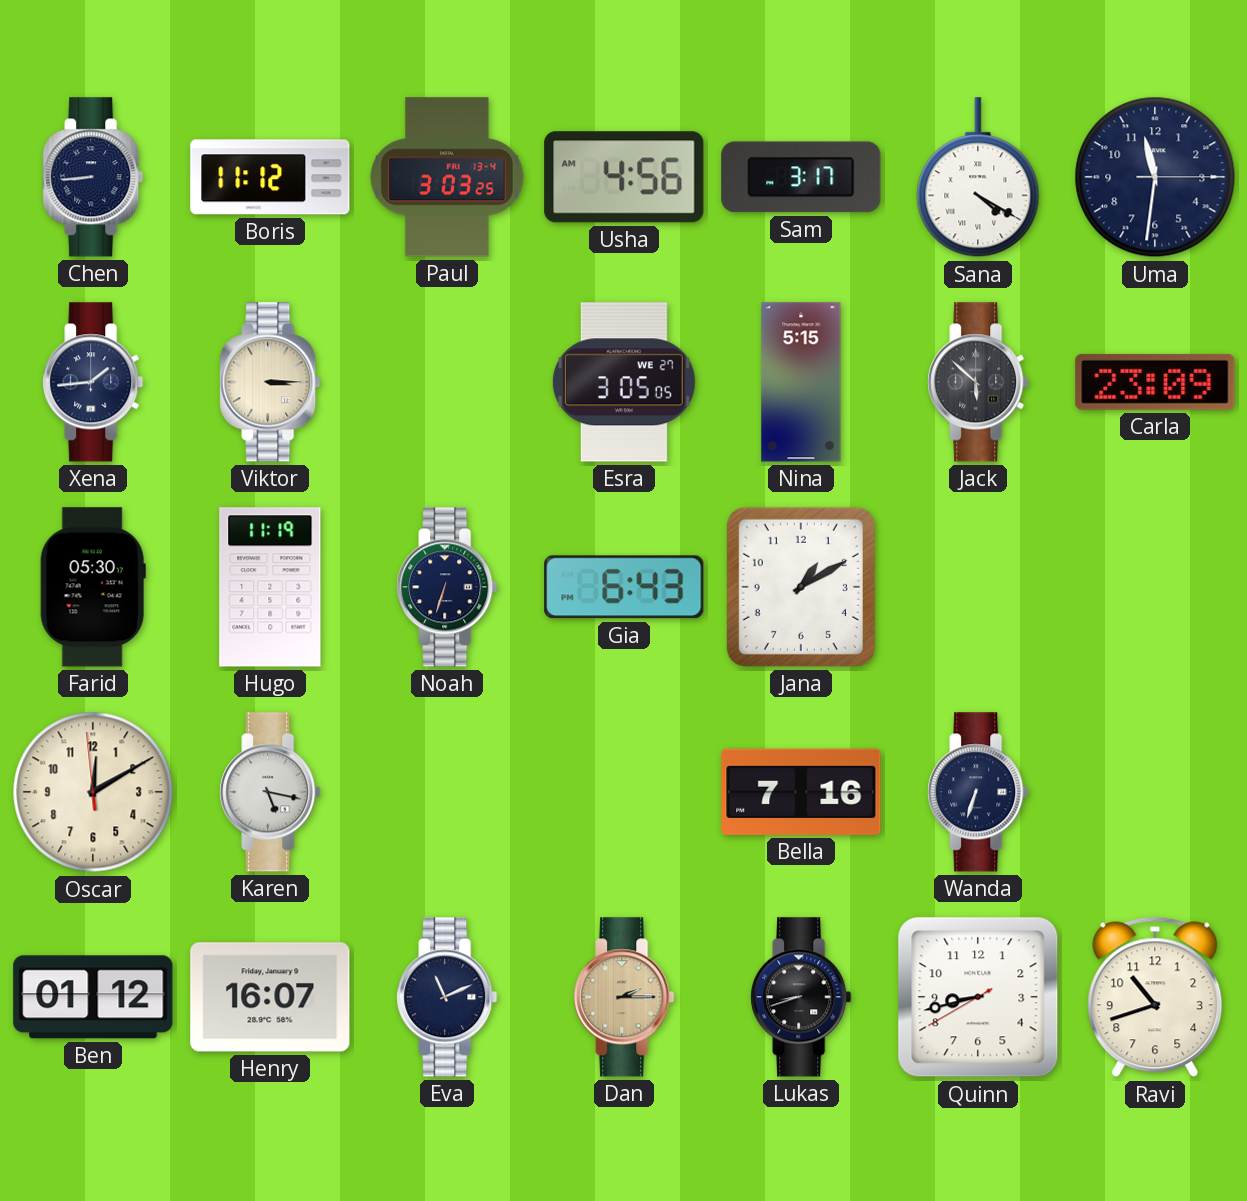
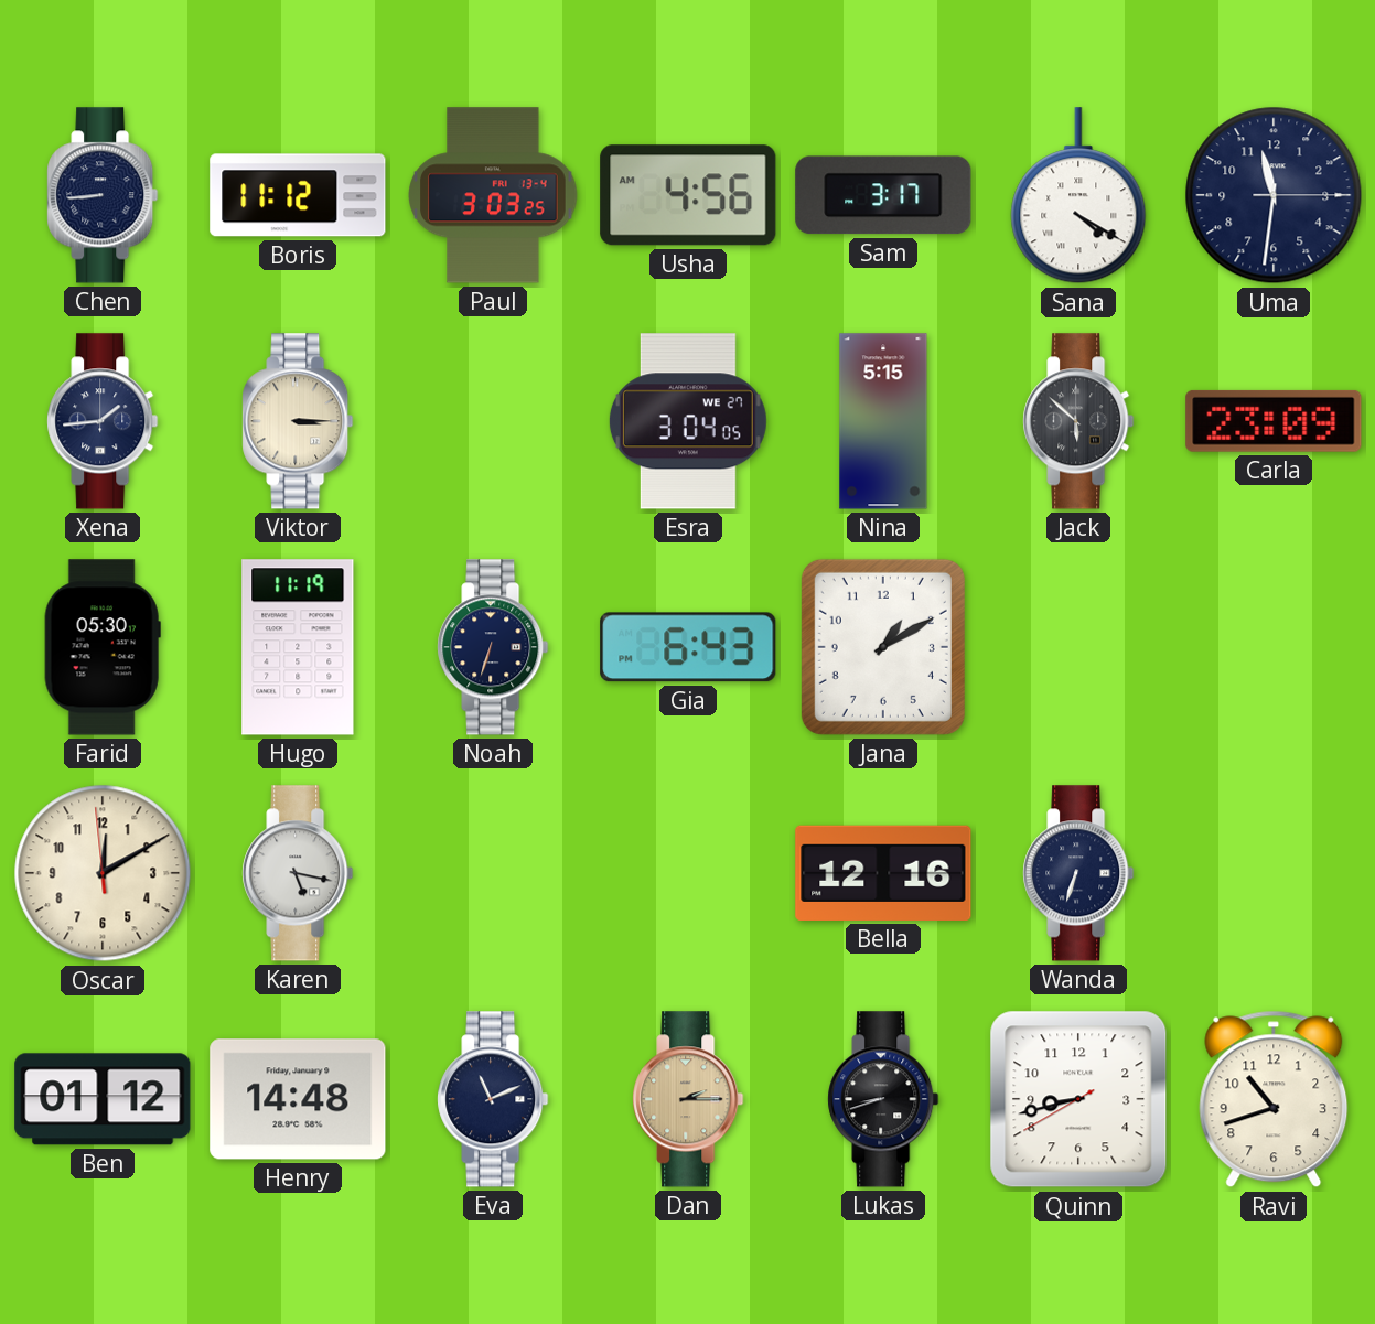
Esra: 3:05 -> 3:04
Bella: 7:16 -> 12:16
Henry: 16:07 -> 14:48
